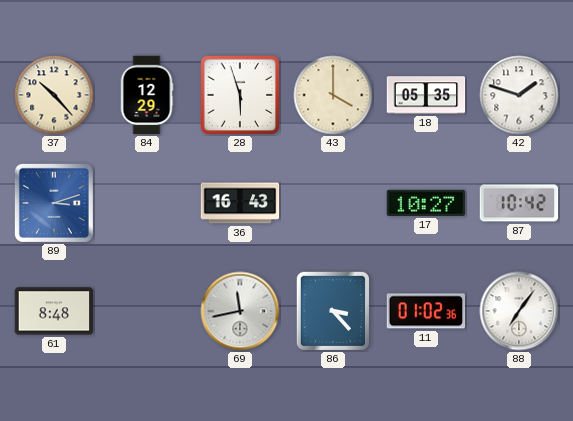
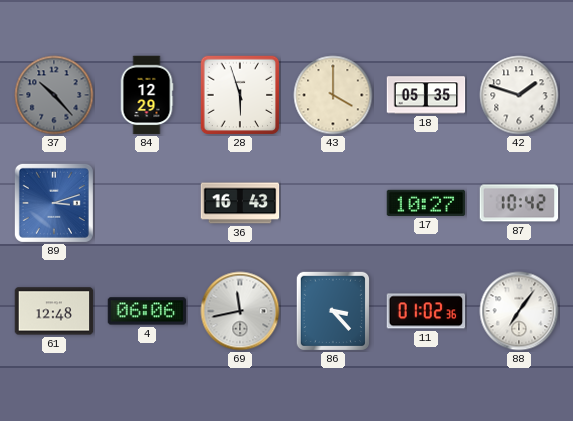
37 dial: cream -> grey
61: 8:48 -> 12:48
4: none -> 06:06
